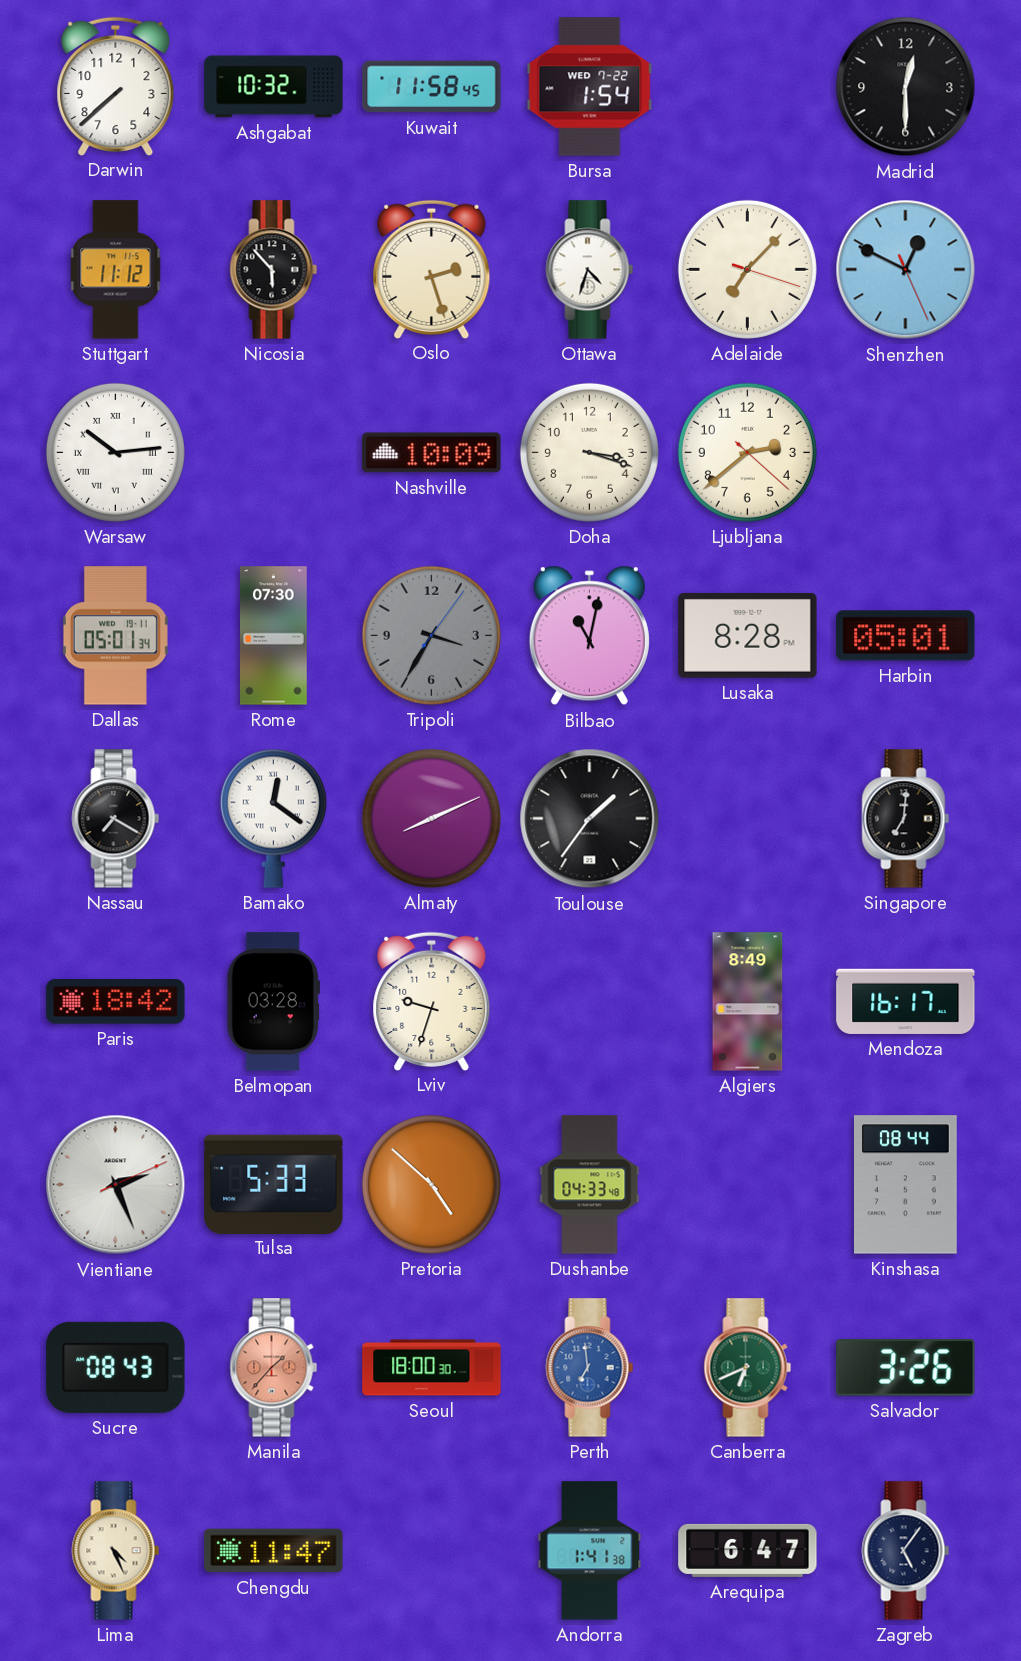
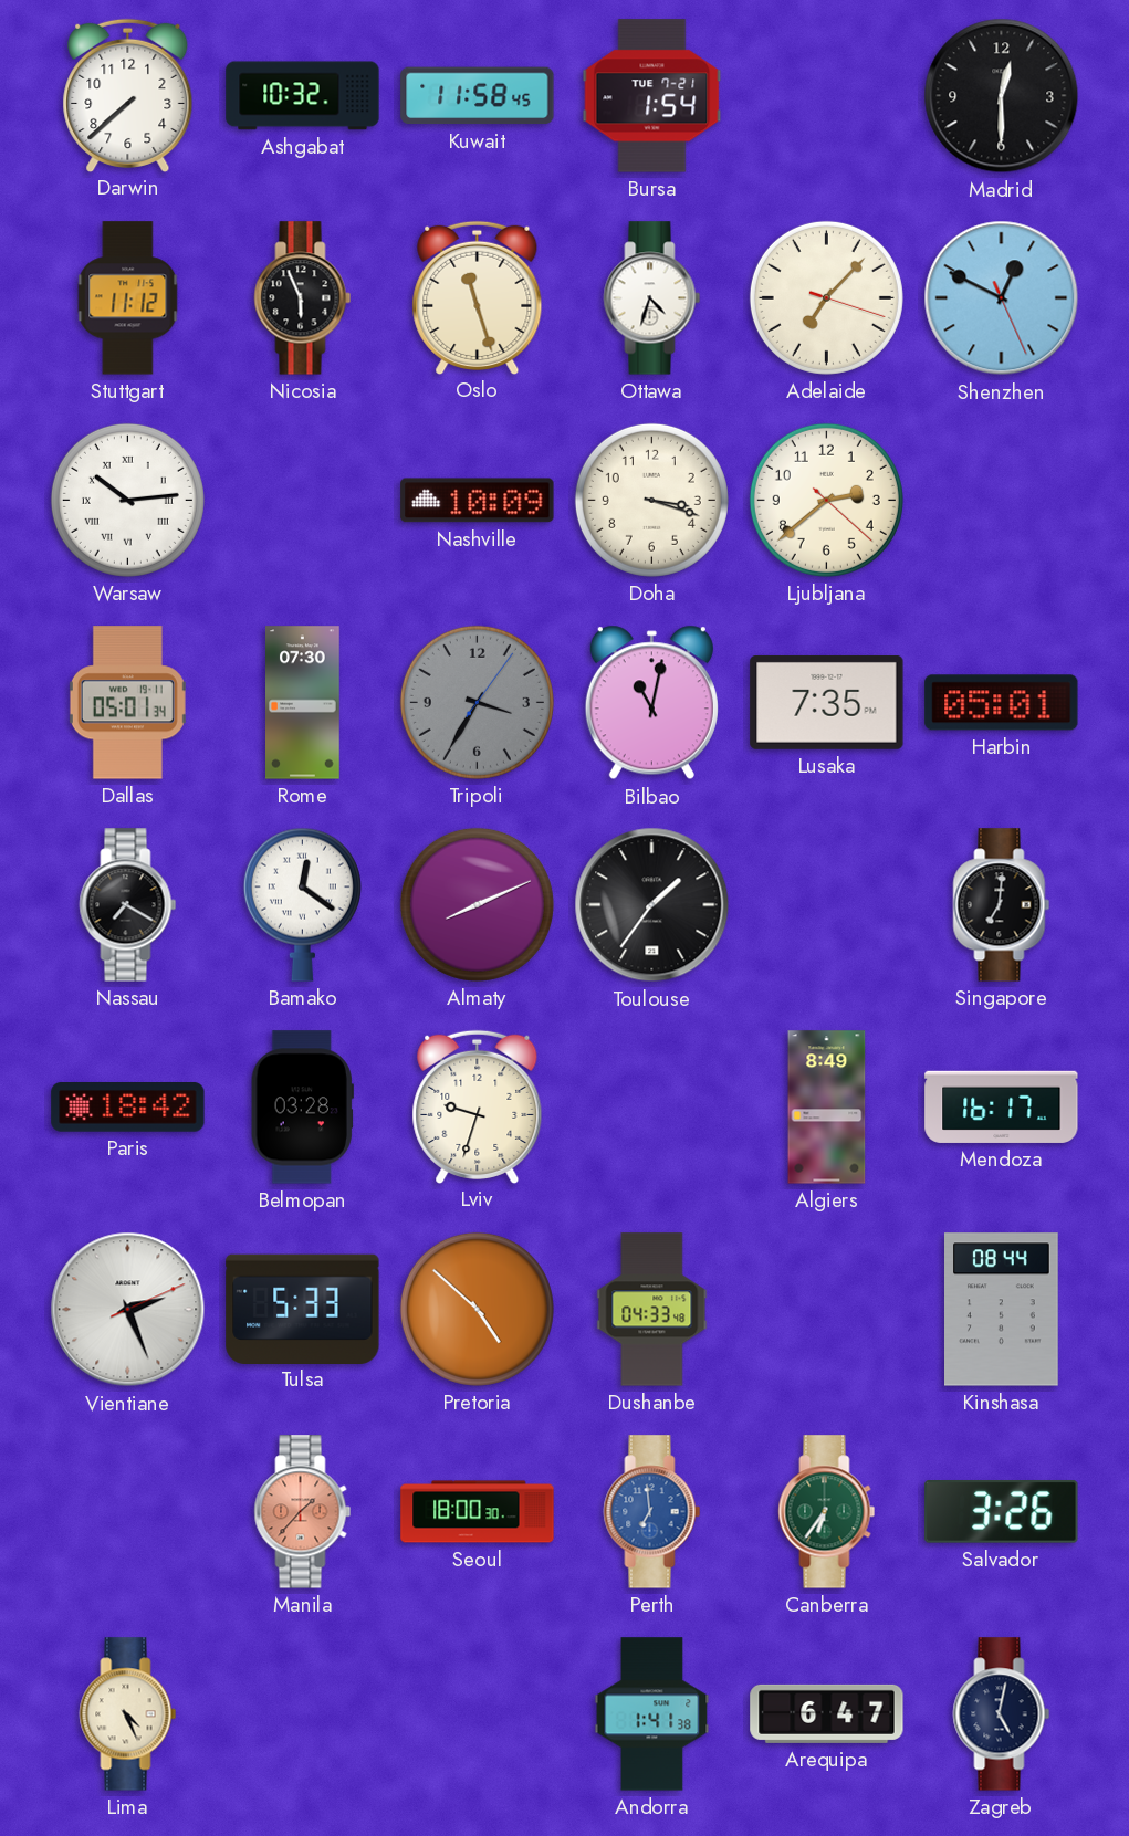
Bursa date: WED 7-22 -> TUE 7-21
Nicosia: 5:53 -> 5:56
Oslo: 2:27 -> 11:27
Lusaka: 8:28 -> 7:35
Sucre: 08:43 -> none
Canberra: 6:41 -> 6:36
Chengdu: 11:47 -> none
Zagreb: 5:06 -> 5:02
